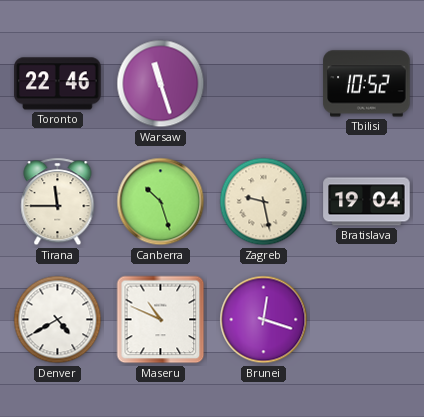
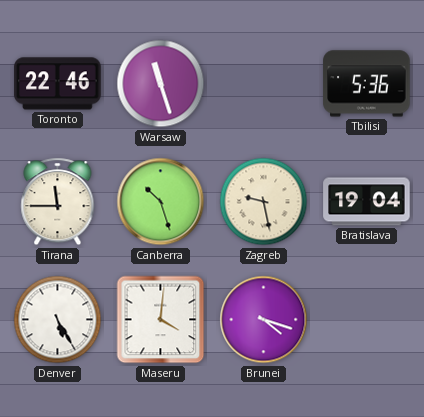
Tbilisi: 10:52 -> 5:36
Denver: 4:40 -> 5:25
Maseru: 10:49 -> 4:01
Brunei: 12:18 -> 4:18
